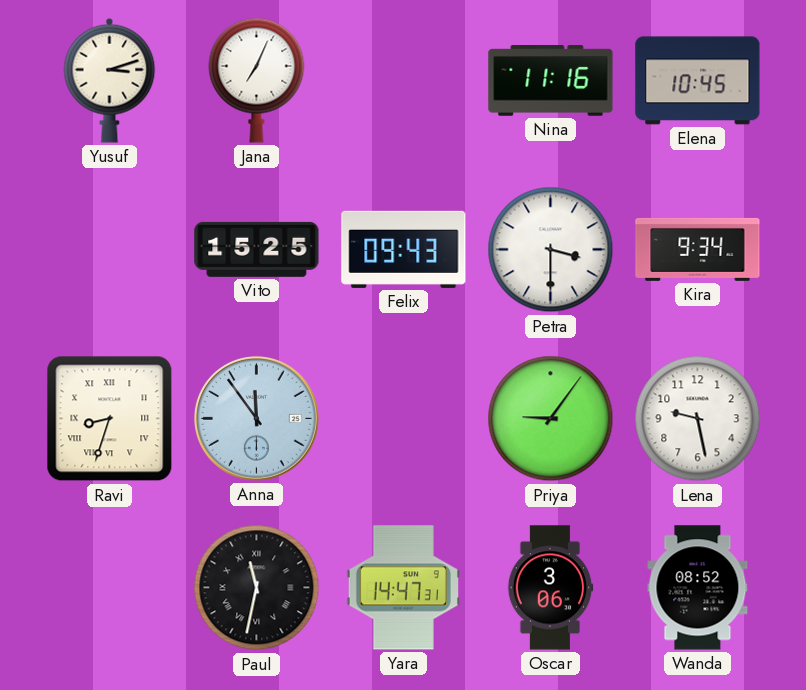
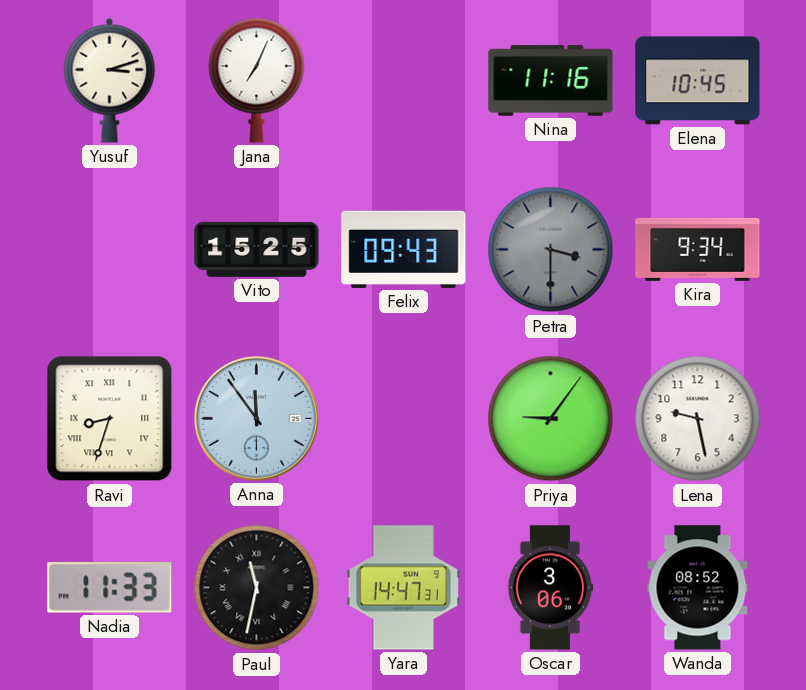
Petra dial: white -> grey
Nadia: none -> 11:33
